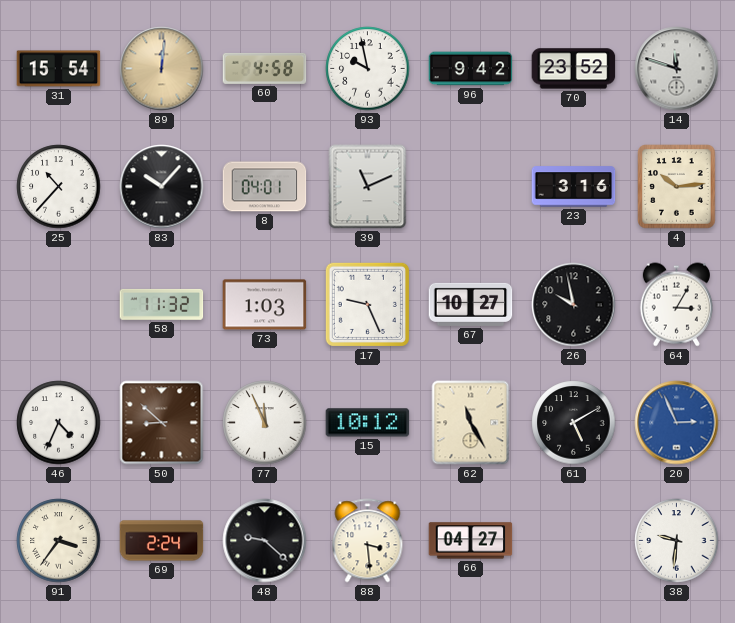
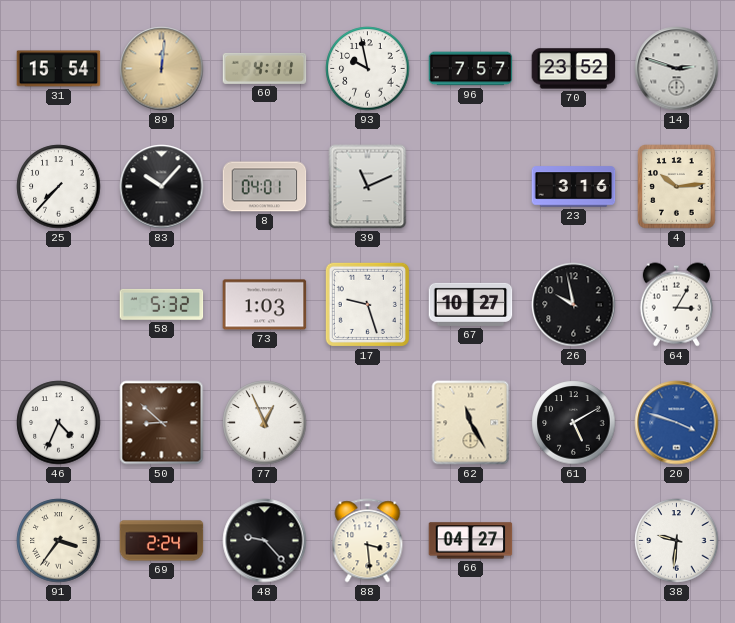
60: 4:58 -> 4:11
96: 9:42 -> 7:57
14: 11:48 -> 2:48
25: 10:37 -> 7:37
58: 11:32 -> 5:32
17: 9:26 -> 9:27
77: 11:56 -> 12:56
15: 10:12 -> none
20: 2:56 -> 3:48
48: 9:22 -> 9:23
